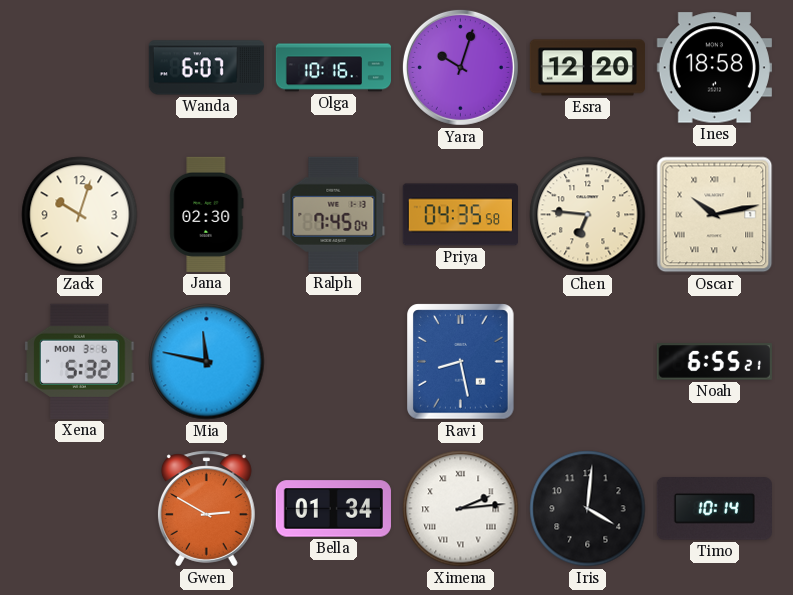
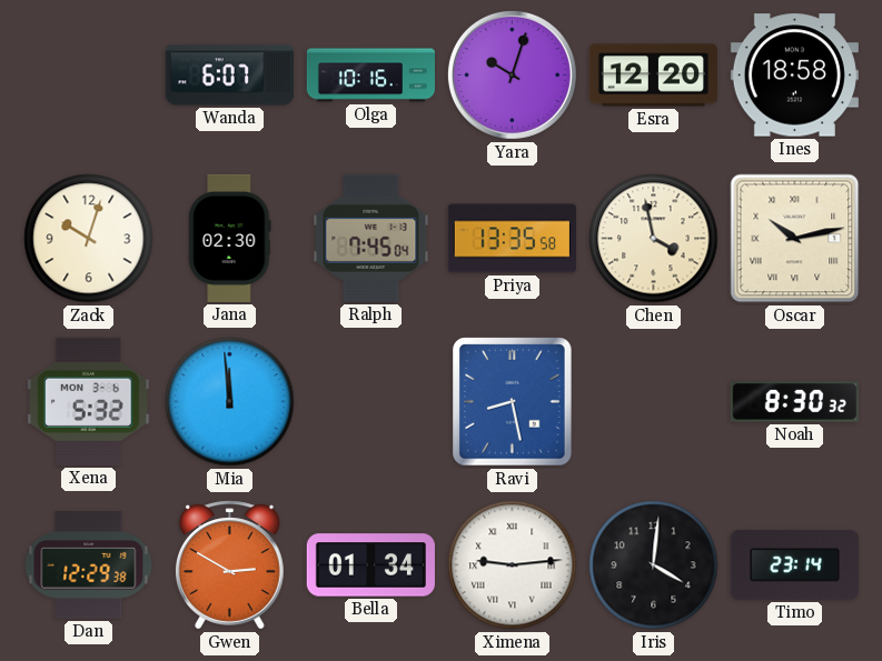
Priya: 04:35 -> 13:35
Chen: 6:46 -> 3:58
Mia: 11:47 -> 11:59
Noah: 6:55 -> 8:30
Dan: none -> 12:29
Ximena: 2:14 -> 9:14
Timo: 10:14 -> 23:14
